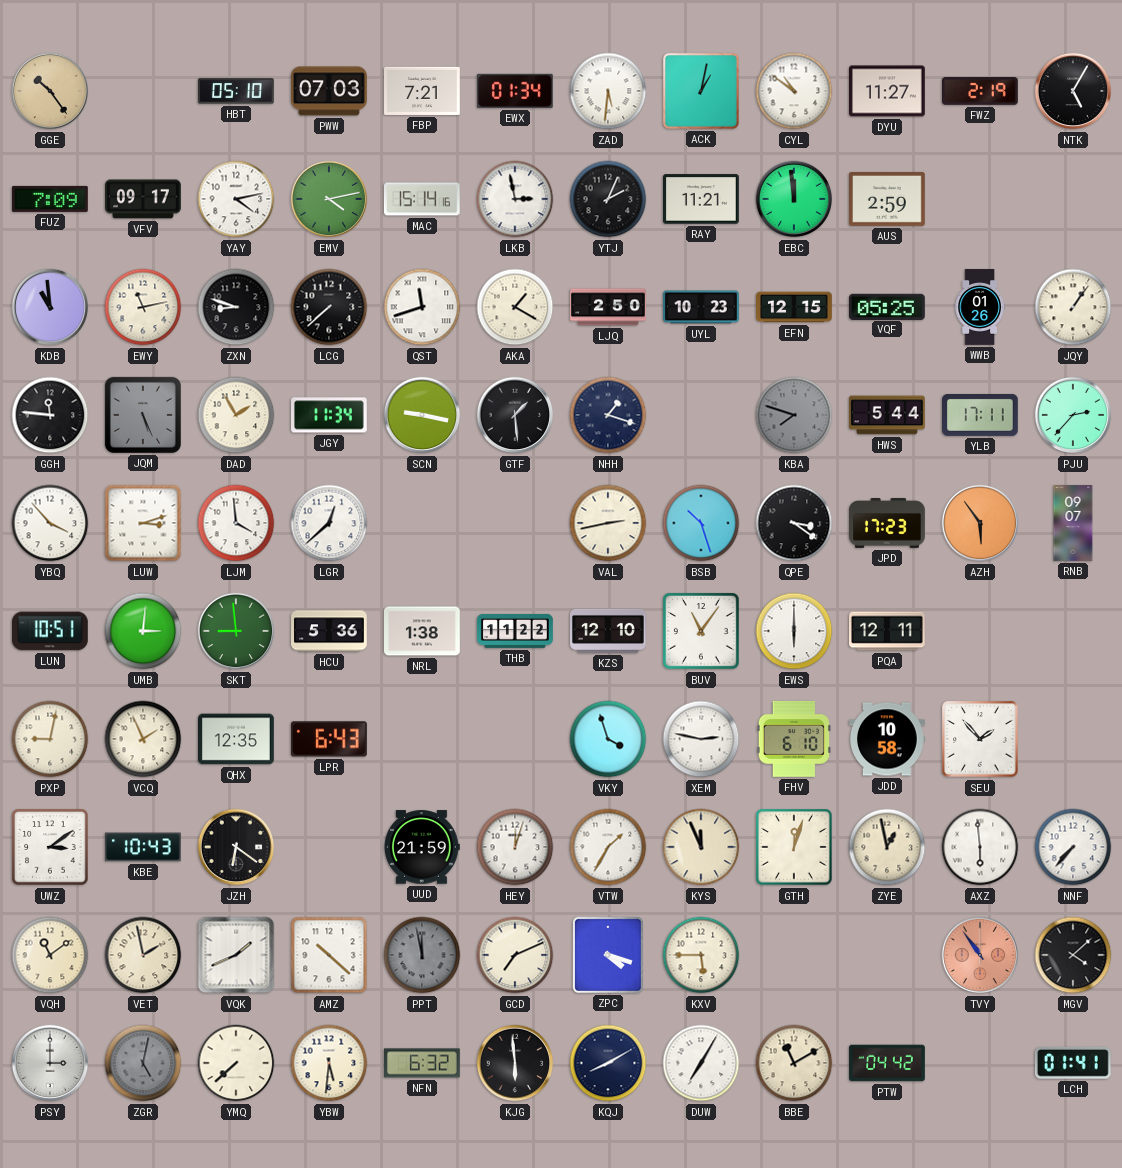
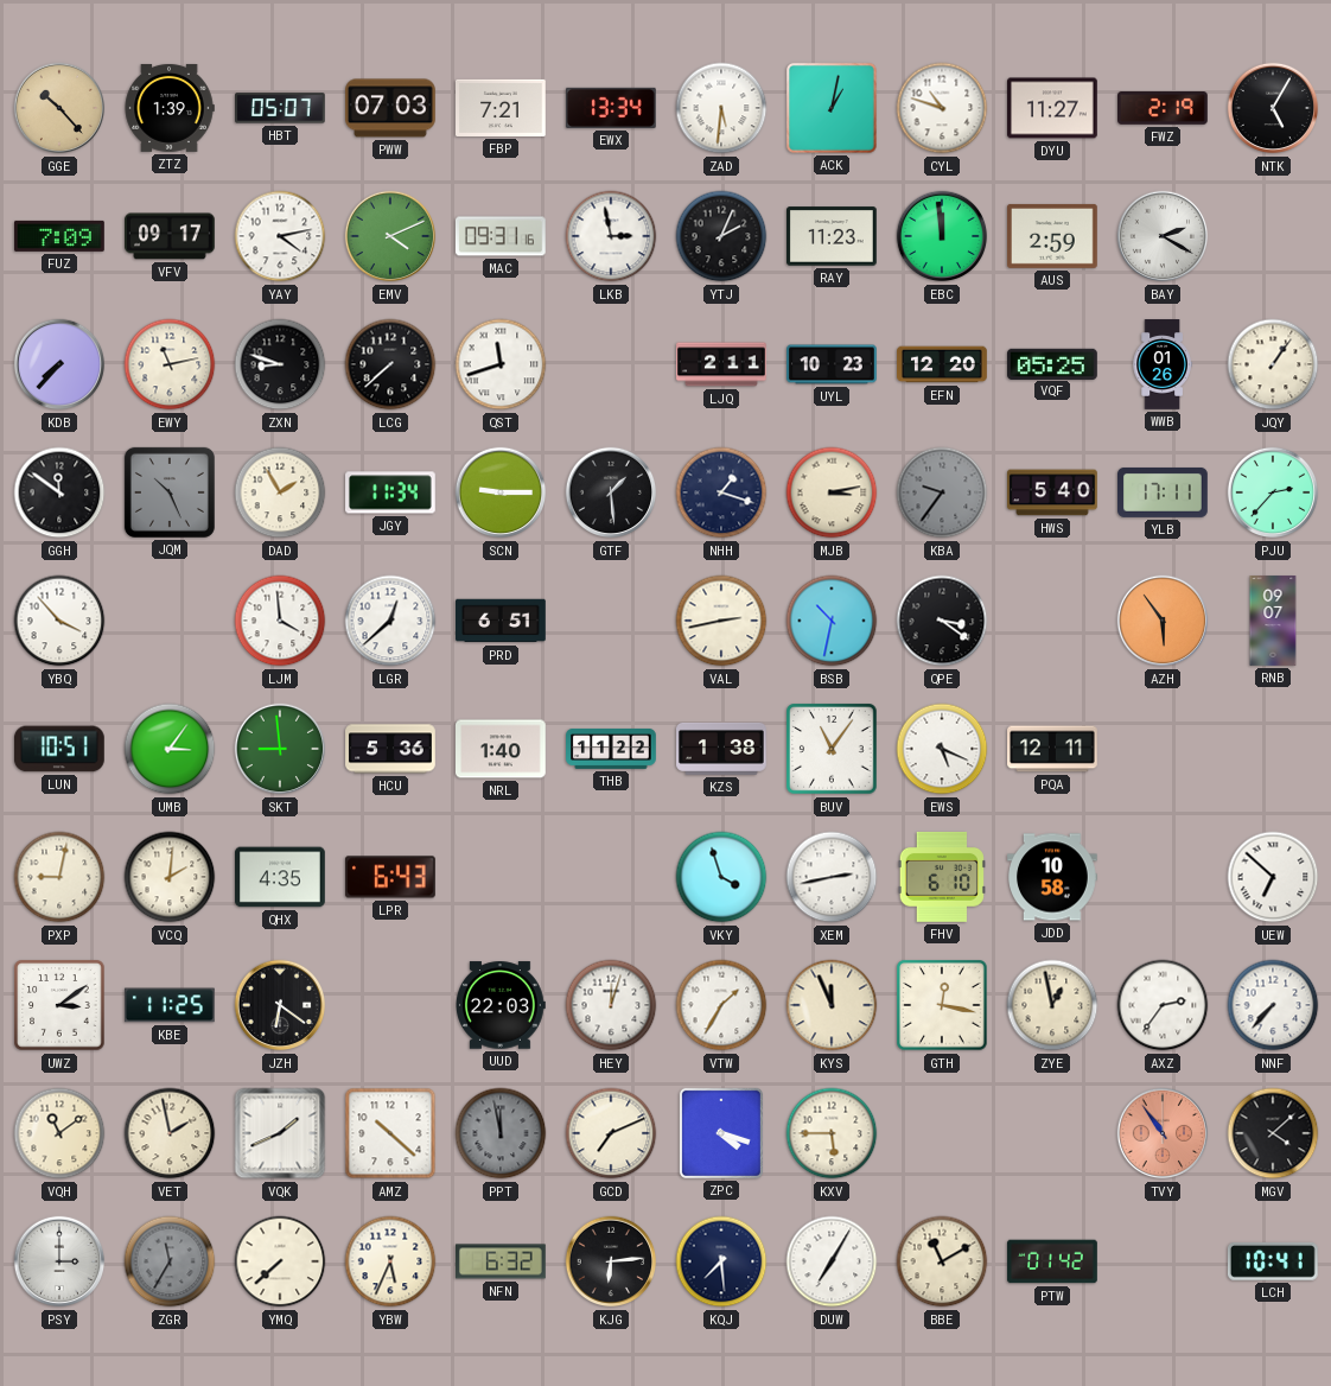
GGE: 10:24 -> 10:23
ZTZ: none -> 1:39
HBT: 05:10 -> 05:07
EWX: 01:34 -> 13:34
CYL: 10:51 -> 10:48
EMV: 4:13 -> 4:11
MAC: 15:14 -> 09:31
RAY: 11:21 -> 11:23
BAY: none -> 2:20
KDB: 10:59 -> 7:37
AKA: 1:20 -> none
LJQ: 2:50 -> 2:11
EFN: 12:15 -> 12:20
GGH: 11:46 -> 11:51
JQM: 5:26 -> 10:26
SCN: 9:17 -> 9:15
MJB: none -> 3:13
KBA: 7:48 -> 9:36
HWS: 5:44 -> 5:40
LUW: 3:12 -> none
PRD: none -> 6:51
BSB: 10:27 -> 10:32
JPD: 17:23 -> none
UMB: 3:01 -> 3:06
NRL: 1:38 -> 1:40
KZS: 12:10 -> 1:38
EWS: 6:00 -> 5:19
VCQ: 1:56 -> 2:01
QHX: 12:35 -> 4:35
XEM: 2:47 -> 2:43
SEU: 1:53 -> none
UEW: none -> 6:52
KBE: 10:43 -> 11:25
UUD: 21:59 -> 22:03
GTH: 12:03 -> 12:17
AXZ: 5:59 -> 2:36
ZGR: 5:02 -> 11:35
YBW: 5:31 -> 5:34
KJG: 5:59 -> 6:14
KQJ: 8:10 -> 7:29
PTW: 04:42 -> 01:42
LCH: 01:41 -> 10:41
